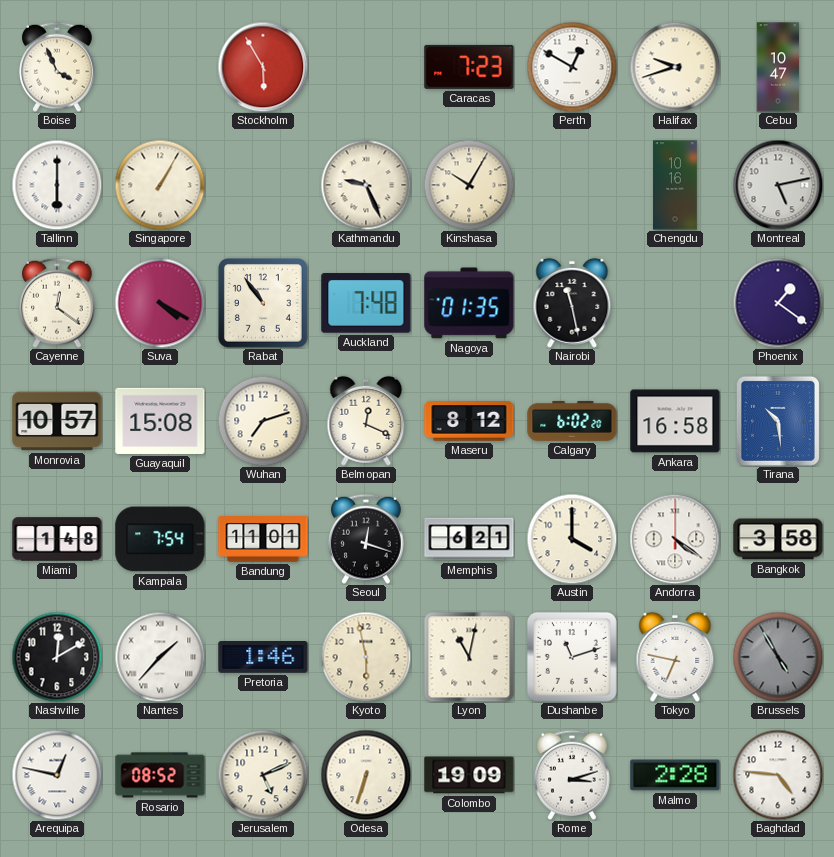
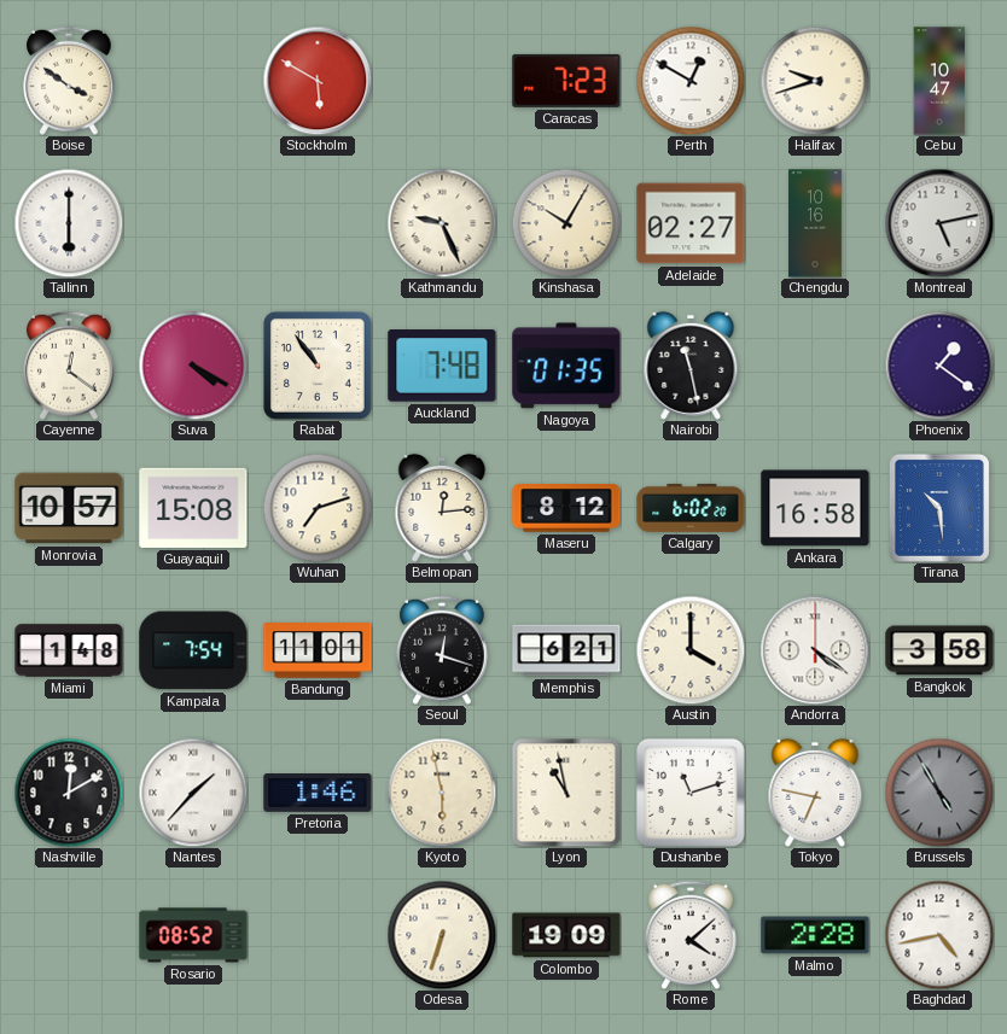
Boise: 3:56 -> 3:51
Stockholm: 5:55 -> 5:50
Singapore: 1:05 -> none
Adelaide: none -> 02:27
Belmopan: 12:19 -> 12:14
Lyon: 11:02 -> 10:58
Arequipa: 12:47 -> none
Jerusalem: 5:11 -> none
Rome: 3:12 -> 4:08
Baghdad: 4:46 -> 4:43
